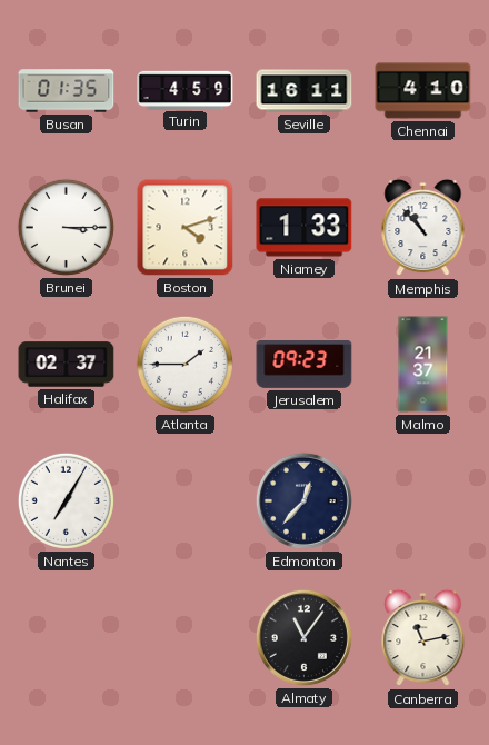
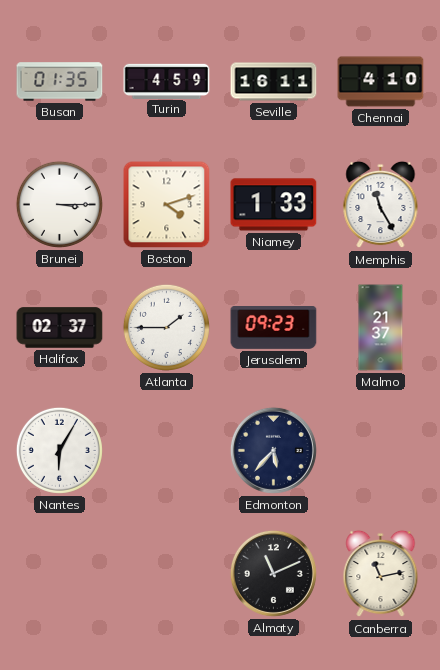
Memphis: 10:53 -> 11:25
Nantes: 7:05 -> 6:05
Edmonton: 12:37 -> 5:37
Almaty: 11:06 -> 11:11
